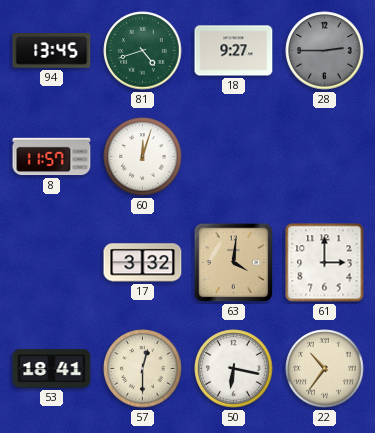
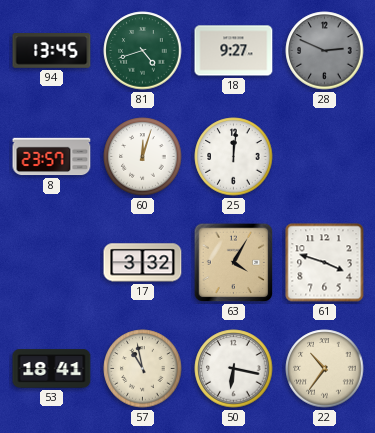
28: 2:45 -> 2:49
8: 11:57 -> 23:57
25: none -> 12:01
63: 4:01 -> 4:05
61: 3:00 -> 3:48
57: 12:30 -> 10:58
